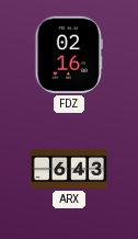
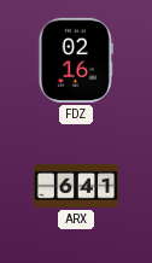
ARX: 6:43 -> 6:41
